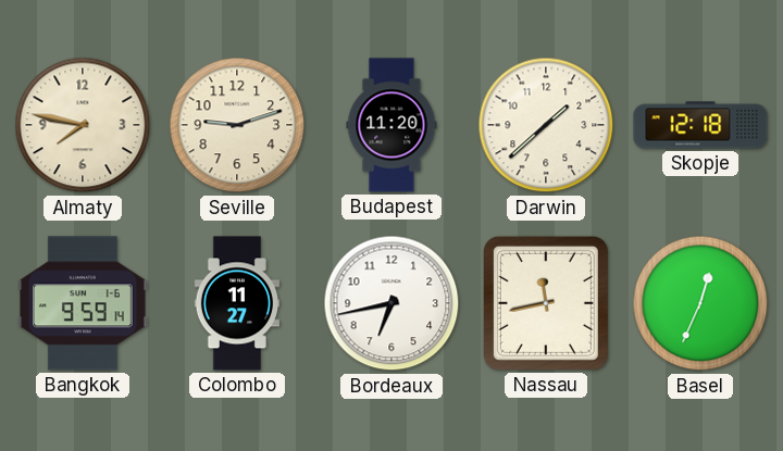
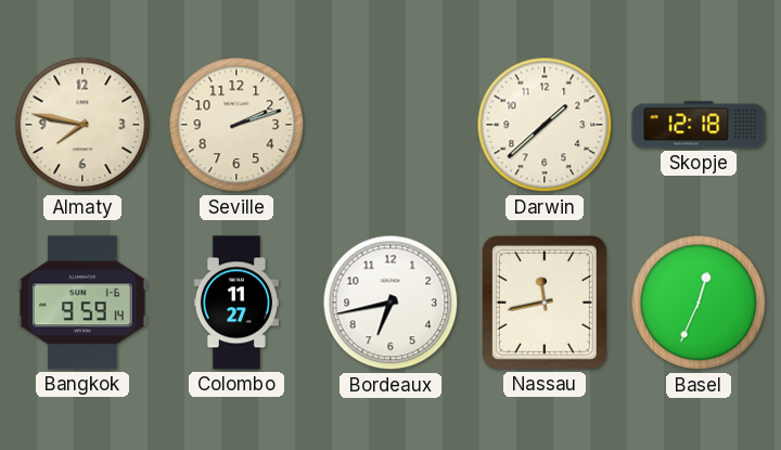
Seville: 9:12 -> 2:12
Budapest: 11:20 -> none
